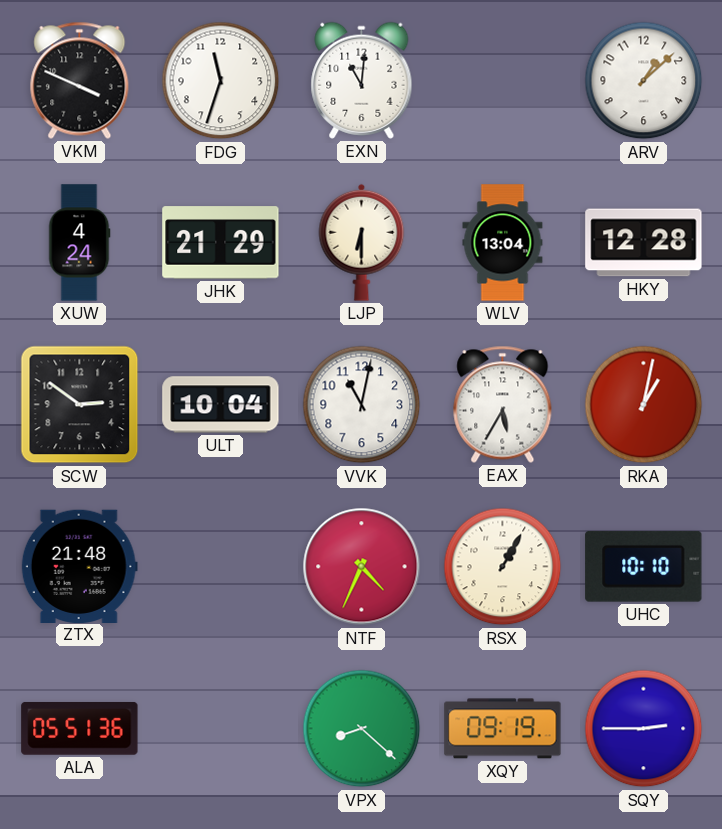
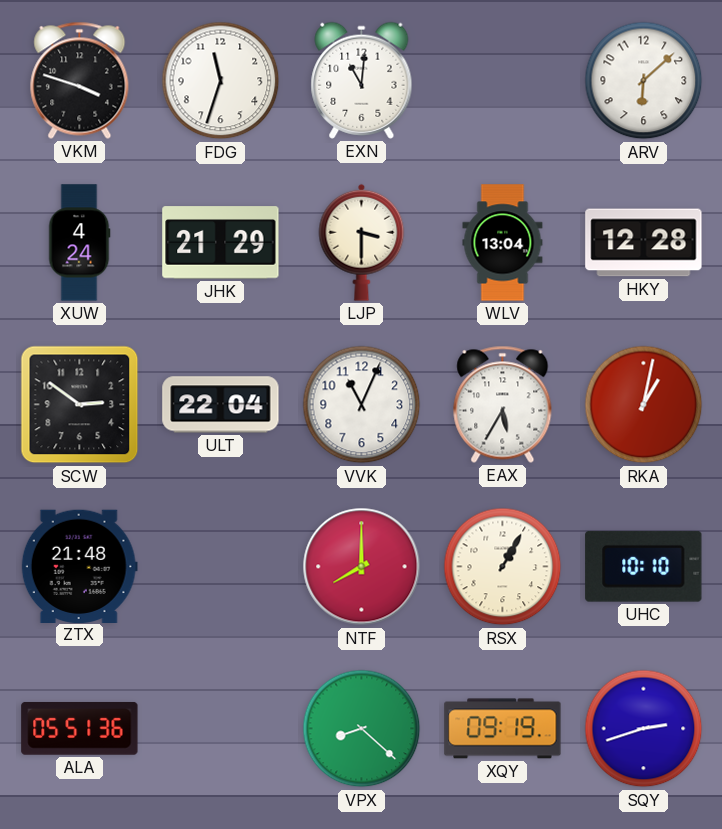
VKM: 3:49 -> 3:48
ARV: 1:08 -> 6:08
LJP: 6:30 -> 3:30
ULT: 10:04 -> 22:04
VVK: 11:02 -> 11:04
NTF: 4:34 -> 8:00
SQY: 2:45 -> 2:42
